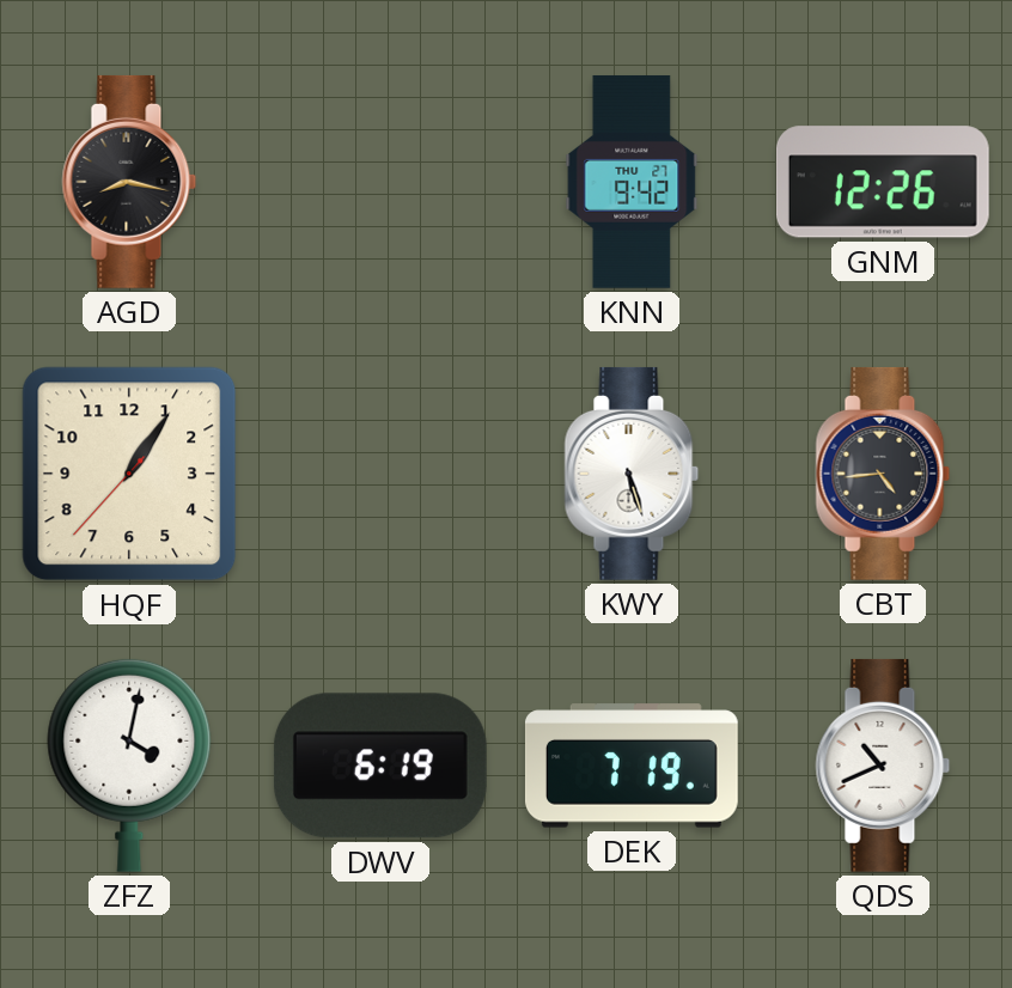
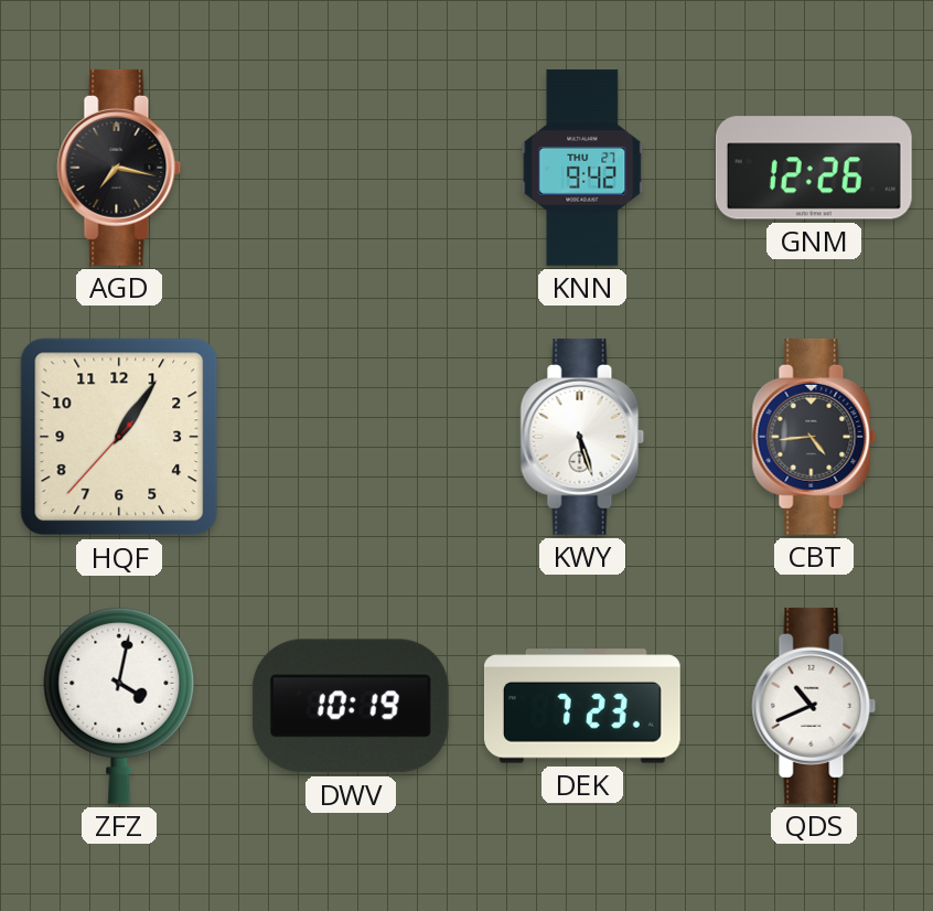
AGD: 8:17 -> 7:17
DWV: 6:19 -> 10:19
DEK: 7:19 -> 7:23
